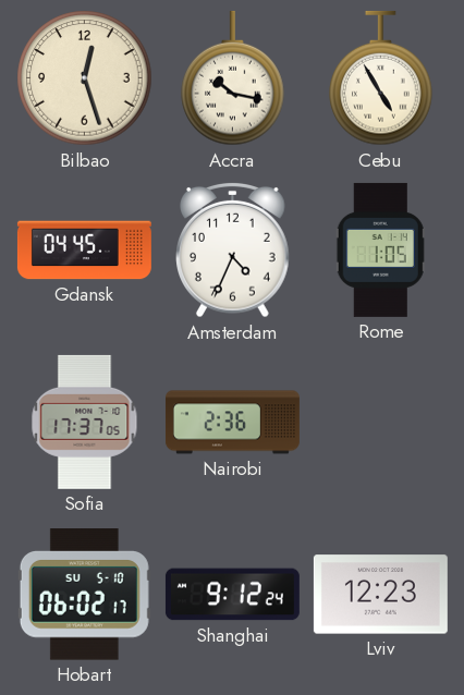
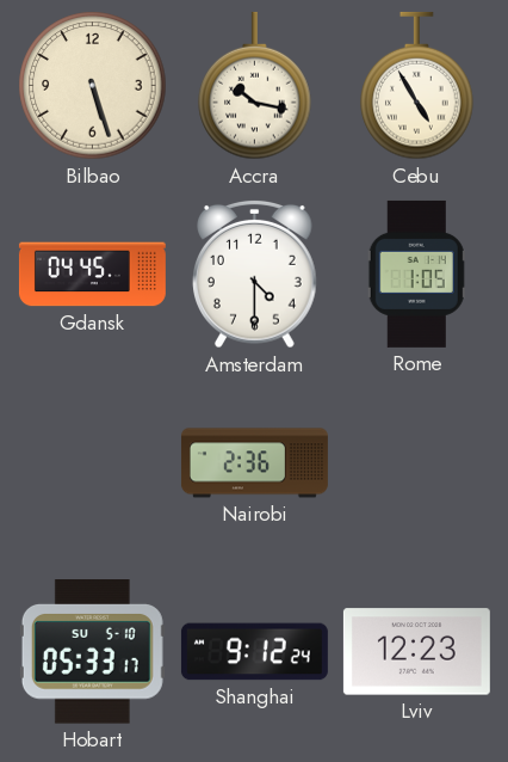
Bilbao: 12:27 -> 5:27
Amsterdam: 4:34 -> 4:30
Sofia: 17:37 -> none
Hobart: 06:02 -> 05:33
